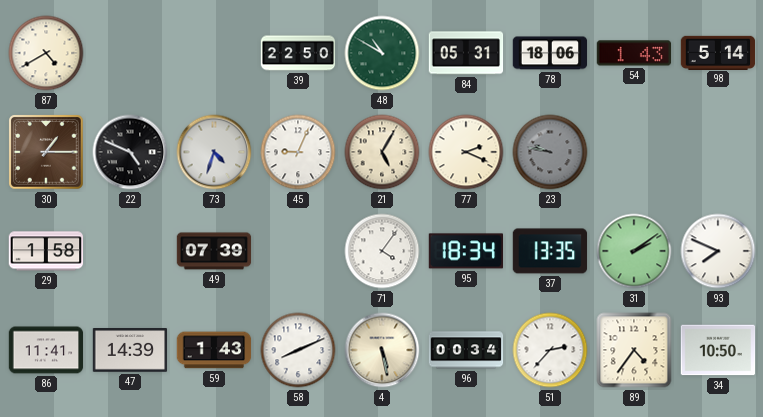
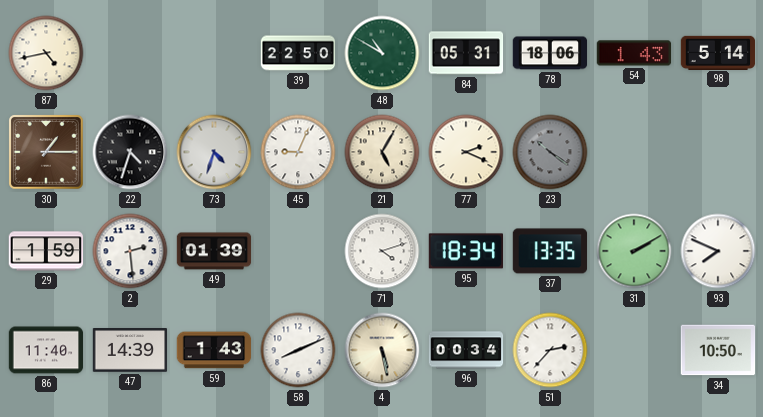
87: 4:40 -> 4:43
22: 4:49 -> 4:33
23: 9:47 -> 10:21
29: 1:58 -> 1:59
2: none -> 2:29
49: 07:39 -> 01:39
71: 4:06 -> 4:12
31: 2:09 -> 2:10
86: 11:41 -> 11:40
89: 4:36 -> none
